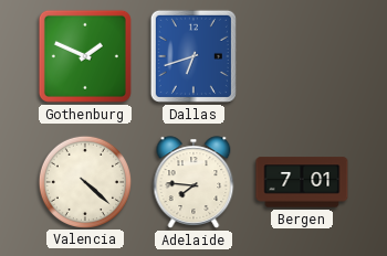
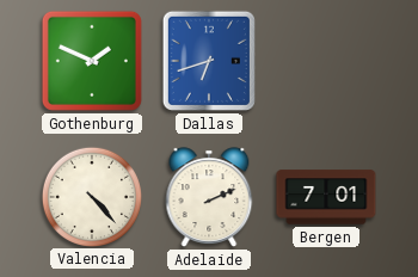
Valencia: 4:22 -> 4:23
Adelaide: 7:46 -> 2:11
